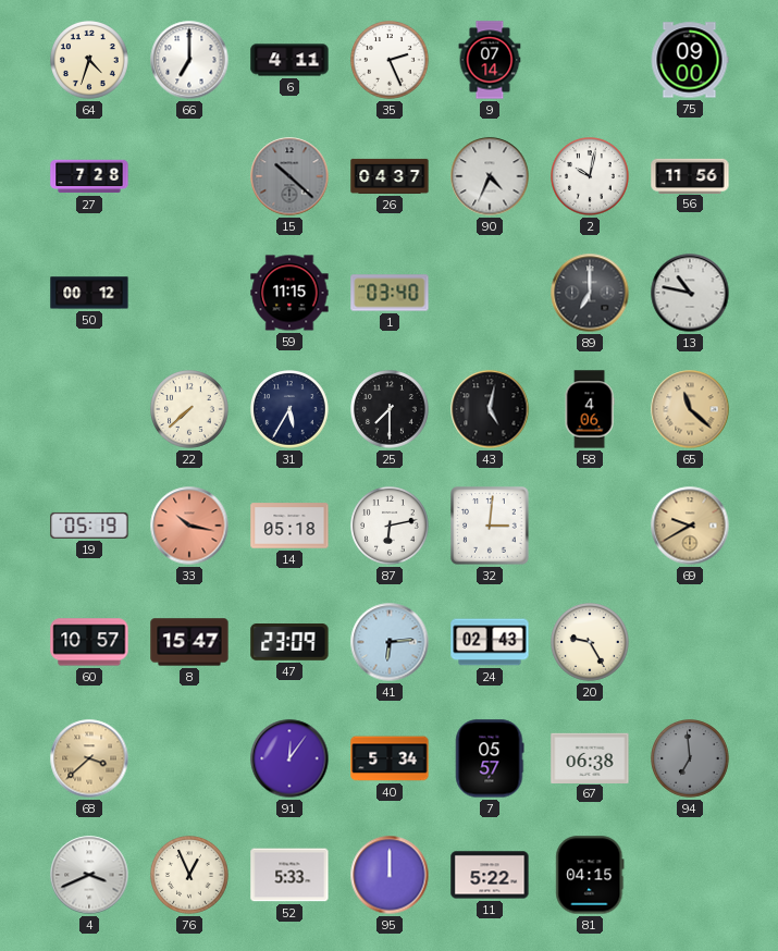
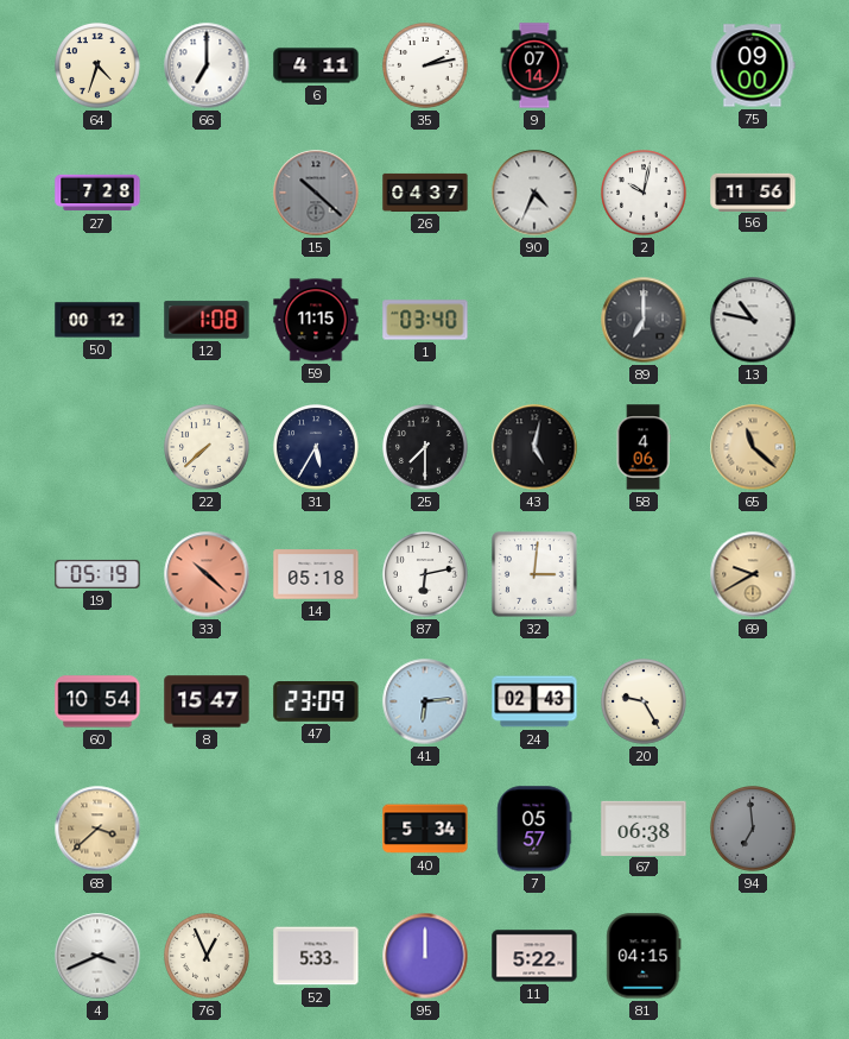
35: 2:26 -> 2:13
12: none -> 1:08
33: 10:17 -> 10:22
60: 10:57 -> 10:54
91: 12:06 -> none
